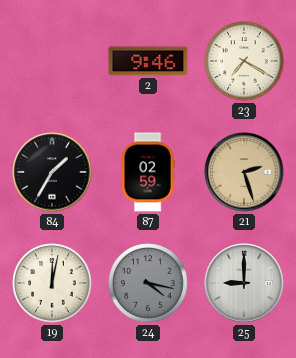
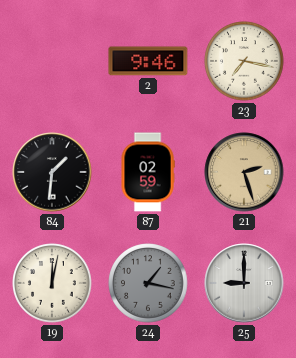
23: 7:20 -> 7:17
84: 1:35 -> 1:31
24: 4:17 -> 1:17
